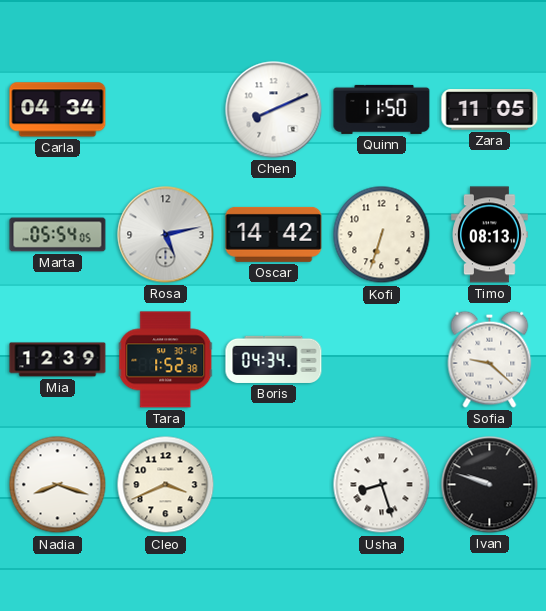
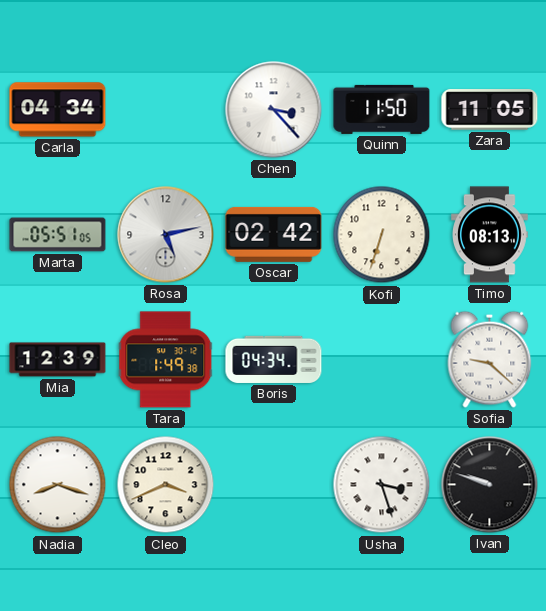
Chen: 8:11 -> 3:23
Marta: 05:54 -> 05:51
Oscar: 14:42 -> 02:42
Tara: 1:52 -> 1:49
Usha: 8:27 -> 3:27
